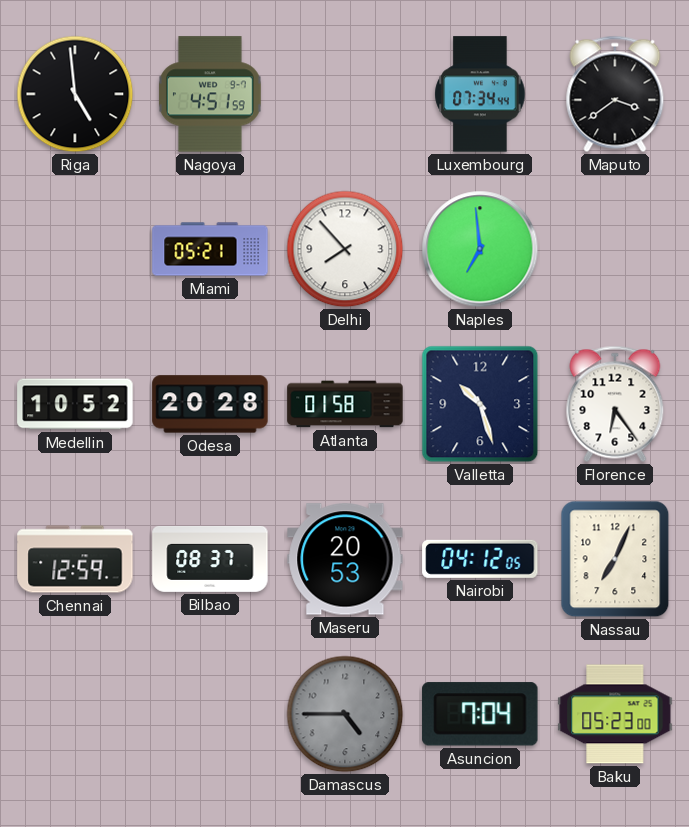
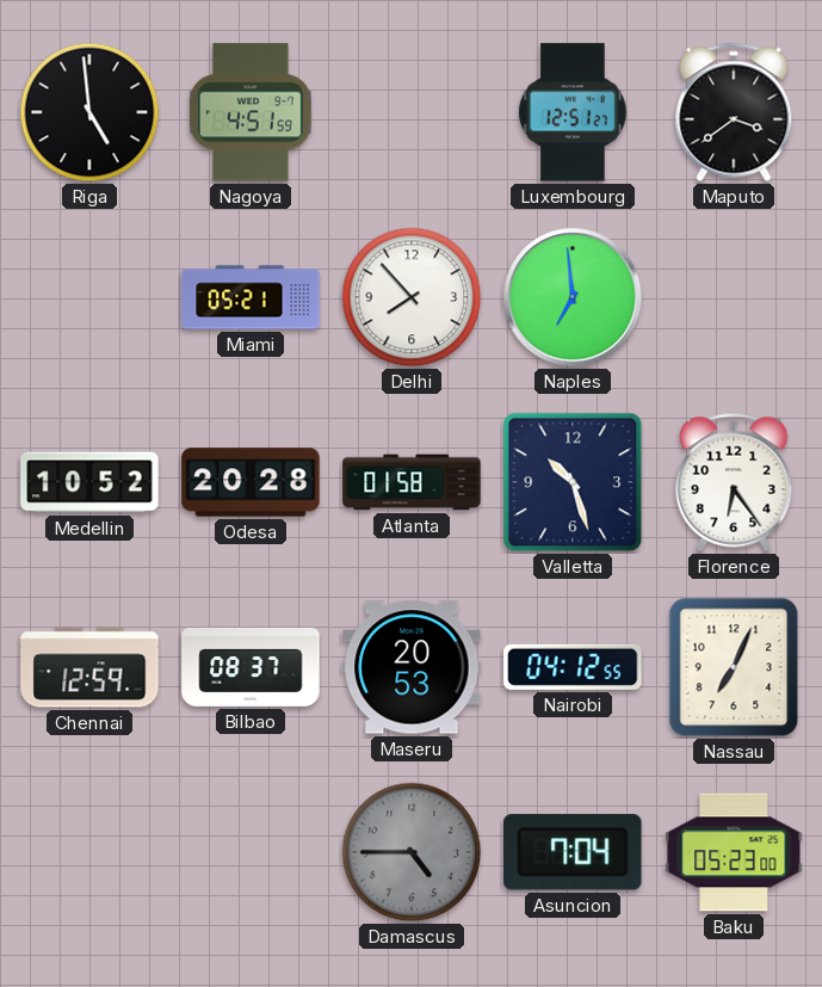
Luxembourg: 07:34 -> 12:51
Nairobi: 04:12:05 -> 04:12:55
